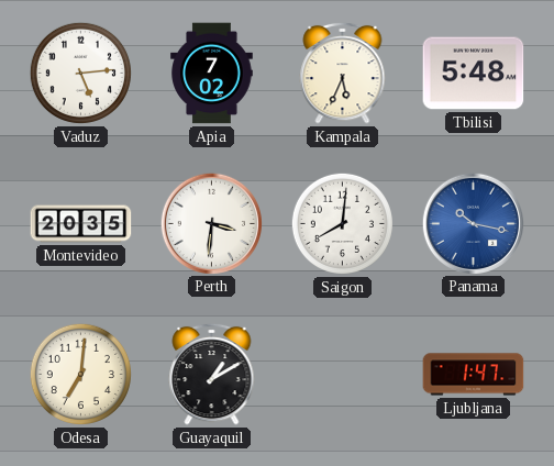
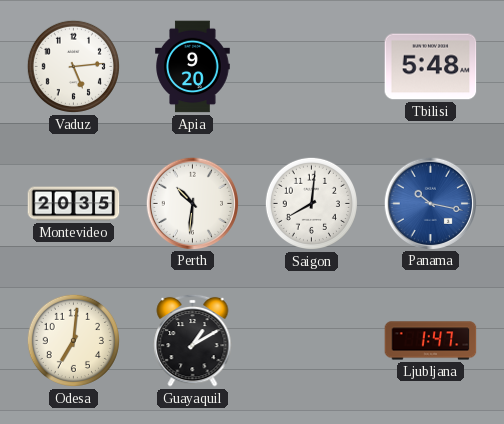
Apia: 7:02 -> 9:20
Kampala: 5:34 -> none
Perth: 3:31 -> 10:31
